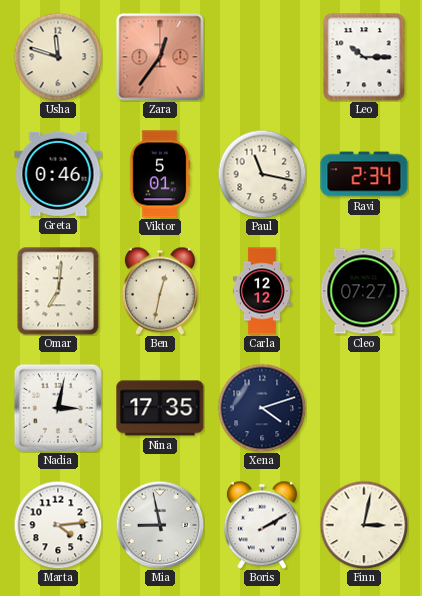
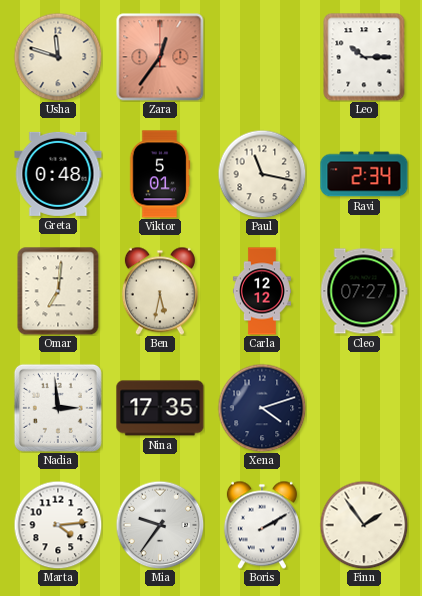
Greta: 0:46 -> 0:48
Ben: 12:32 -> 5:32
Nadia: 3:02 -> 2:59
Mia: 8:58 -> 9:36
Finn: 3:02 -> 1:54
